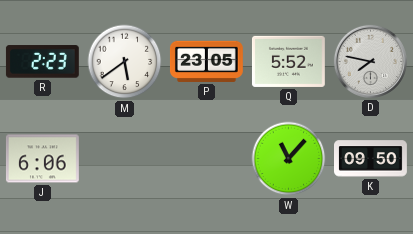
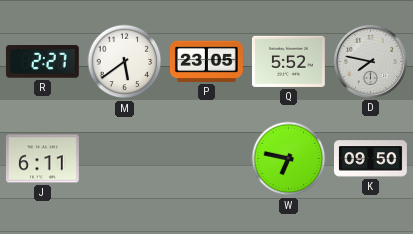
R: 2:23 -> 2:27
J: 6:06 -> 6:11
W: 11:07 -> 6:47
